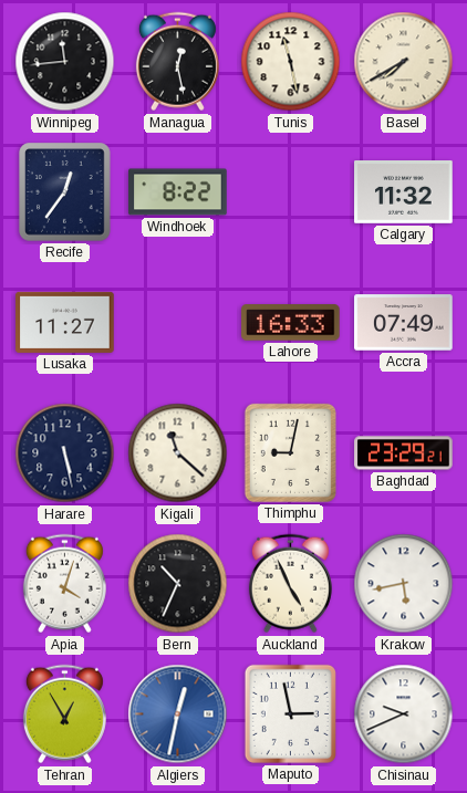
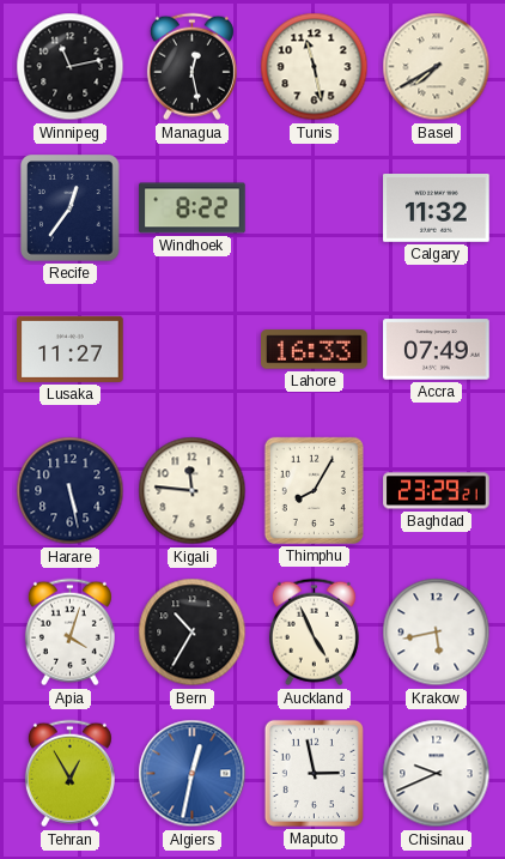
Winnipeg: 11:44 -> 11:13
Kigali: 11:22 -> 11:46
Thimphu: 9:02 -> 8:05
Bern: 10:34 -> 10:35
